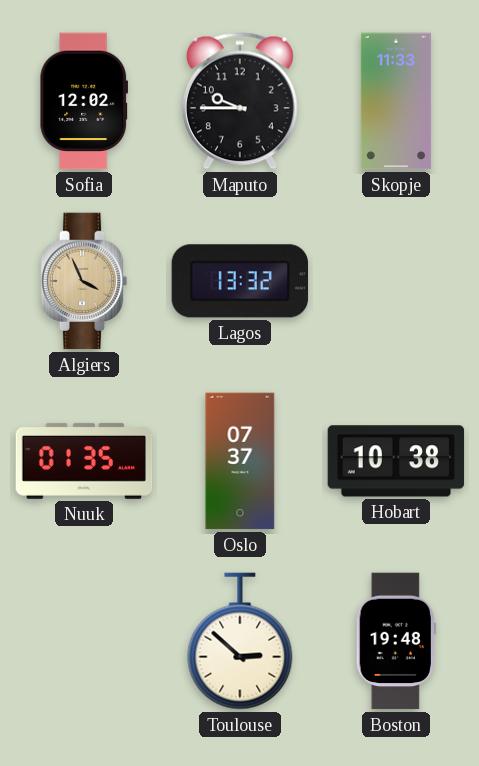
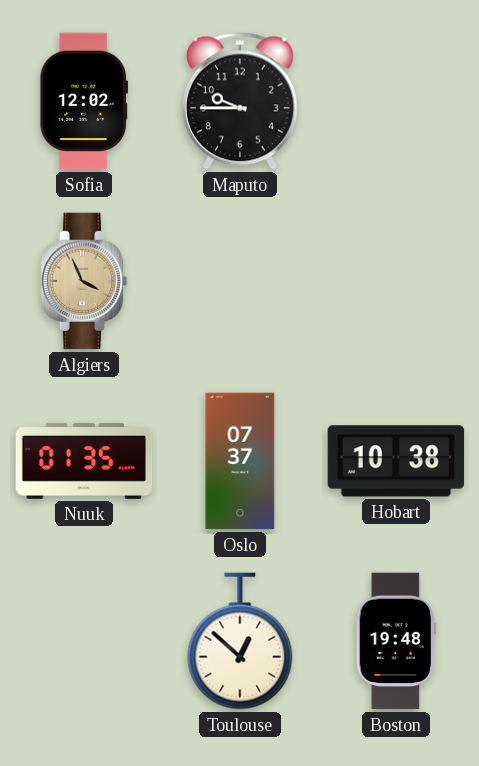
Skopje: 11:33 -> none
Lagos: 13:32 -> none
Toulouse: 2:52 -> 12:52
